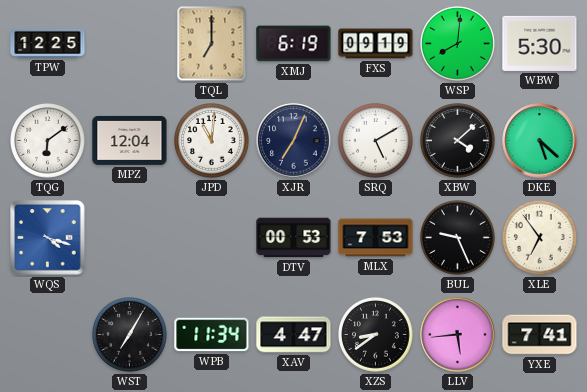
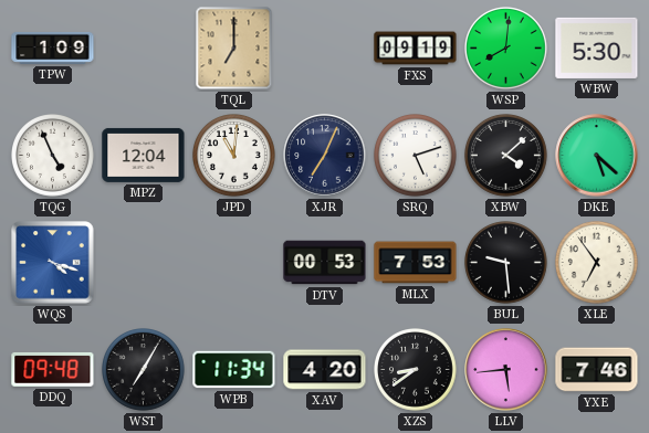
TPW: 12:25 -> 1:09
XMJ: 6:19 -> none
TQG: 6:09 -> 4:56
SRQ: 5:10 -> 5:12
BUL: 9:26 -> 9:29
DDQ: none -> 09:48
XAV: 4:47 -> 4:20
YXE: 7:41 -> 7:46
